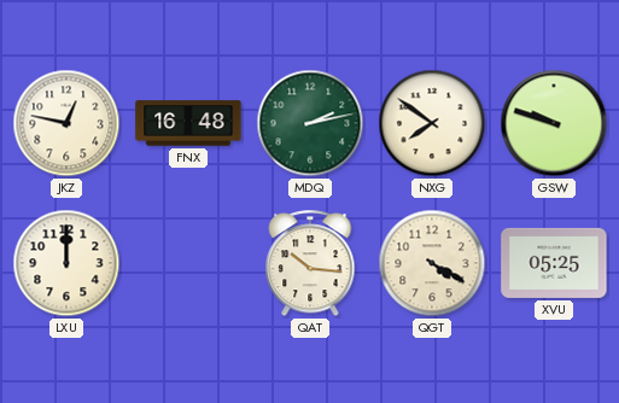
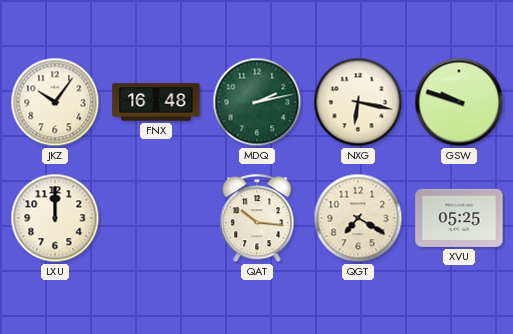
JKZ: 12:47 -> 10:06
NXG: 7:51 -> 6:17
QGT: 4:20 -> 7:20
